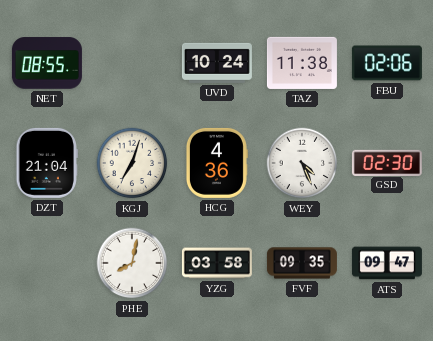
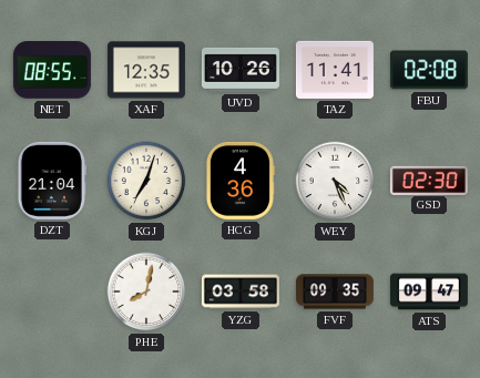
XAF: none -> 12:35
UVD: 10:24 -> 10:26
TAZ: 11:38 -> 11:41
FBU: 02:06 -> 02:08
